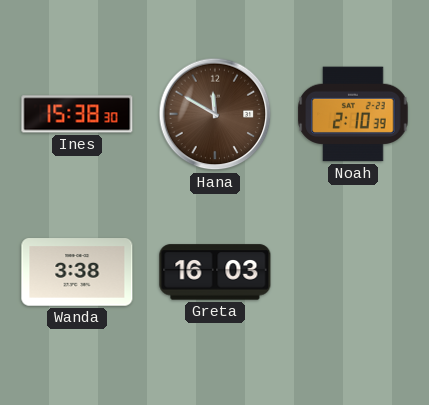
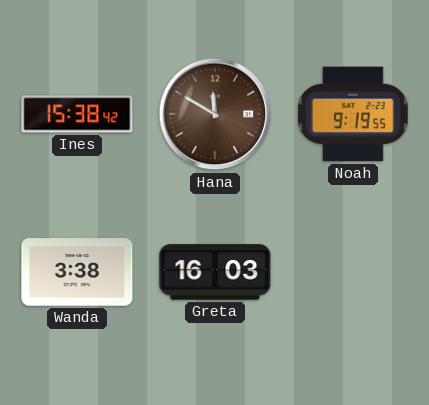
Ines: 15:38:30 -> 15:38:42
Noah: 2:10 -> 9:19
